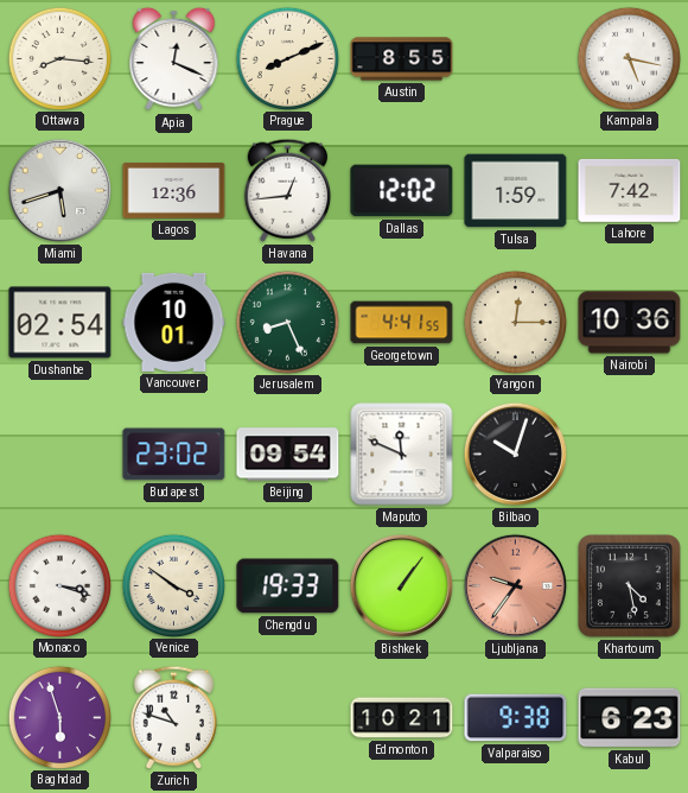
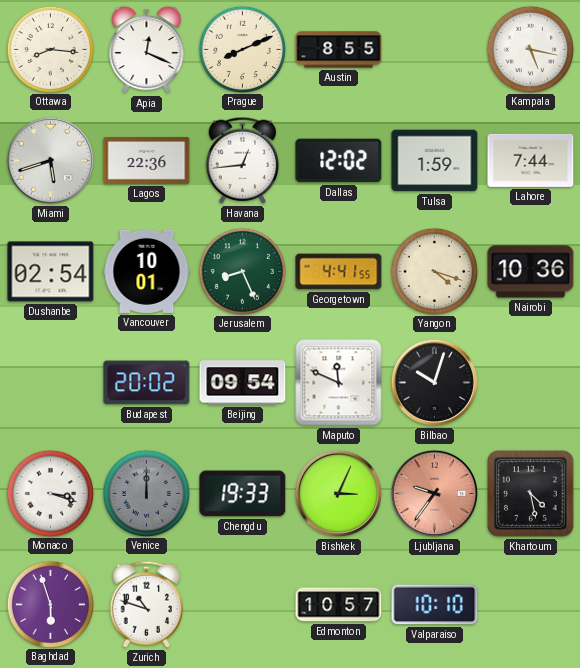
Lagos: 12:36 -> 22:36
Lahore: 7:42 -> 7:44
Yangon: 12:15 -> 4:18
Budapest: 23:02 -> 20:02
Venice: 3:51 -> 12:00
Venice dial: cream -> grey
Bishkek: 1:06 -> 3:04
Edmonton: 10:21 -> 10:57
Valparaiso: 9:38 -> 10:10
Kabul: 6:23 -> none
